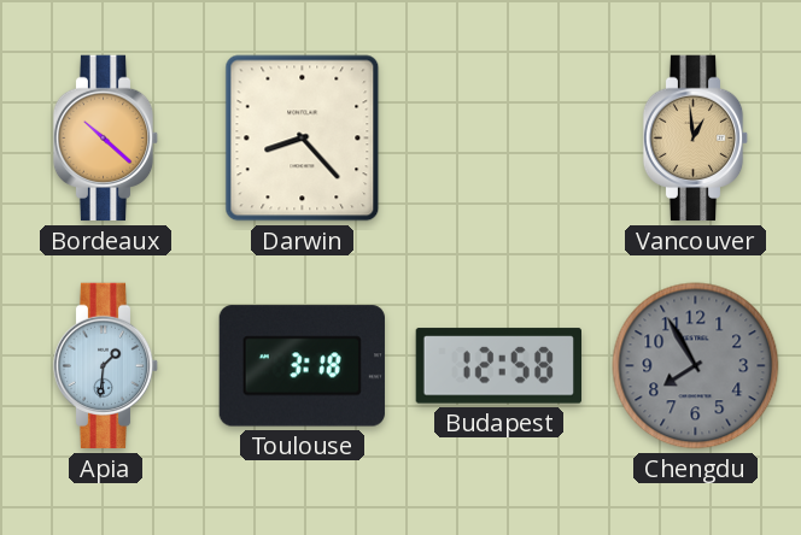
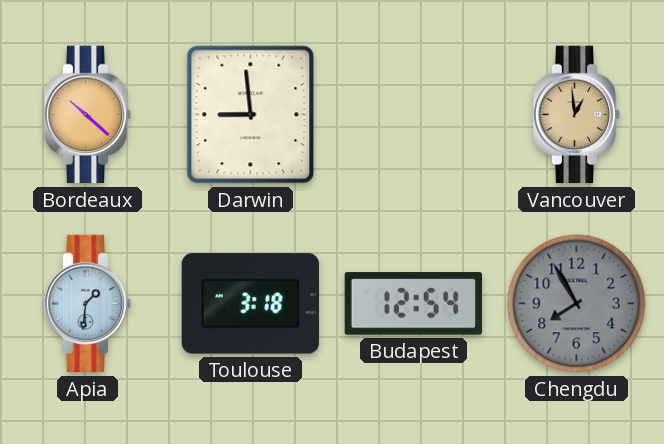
Darwin: 8:23 -> 8:59
Budapest: 12:58 -> 12:54
